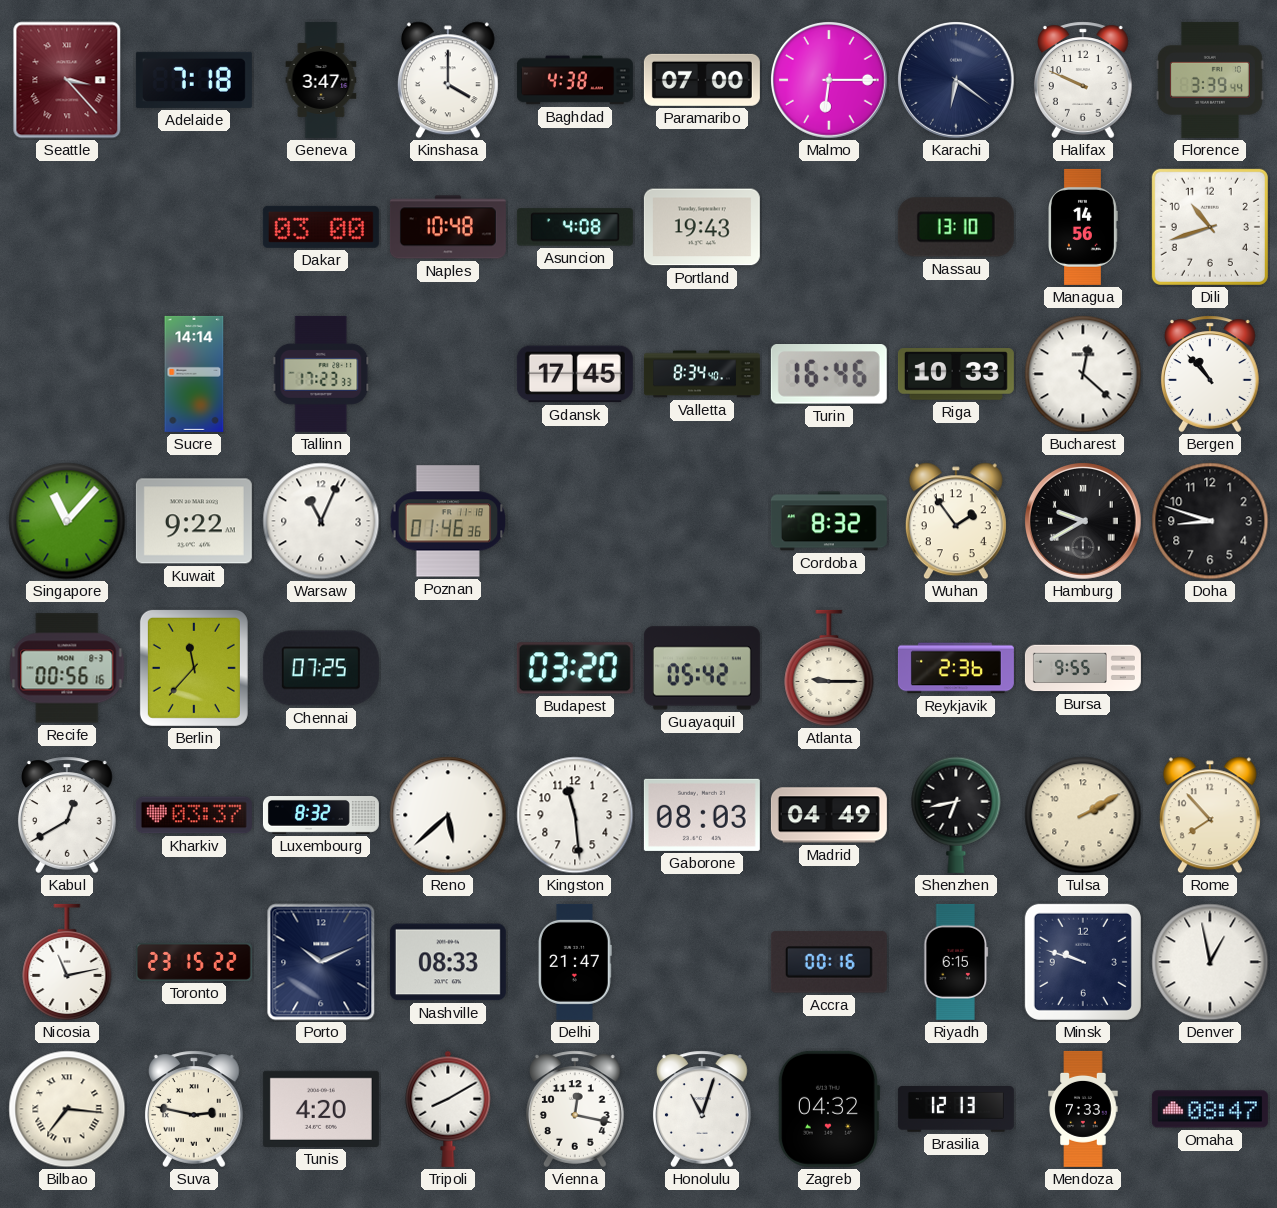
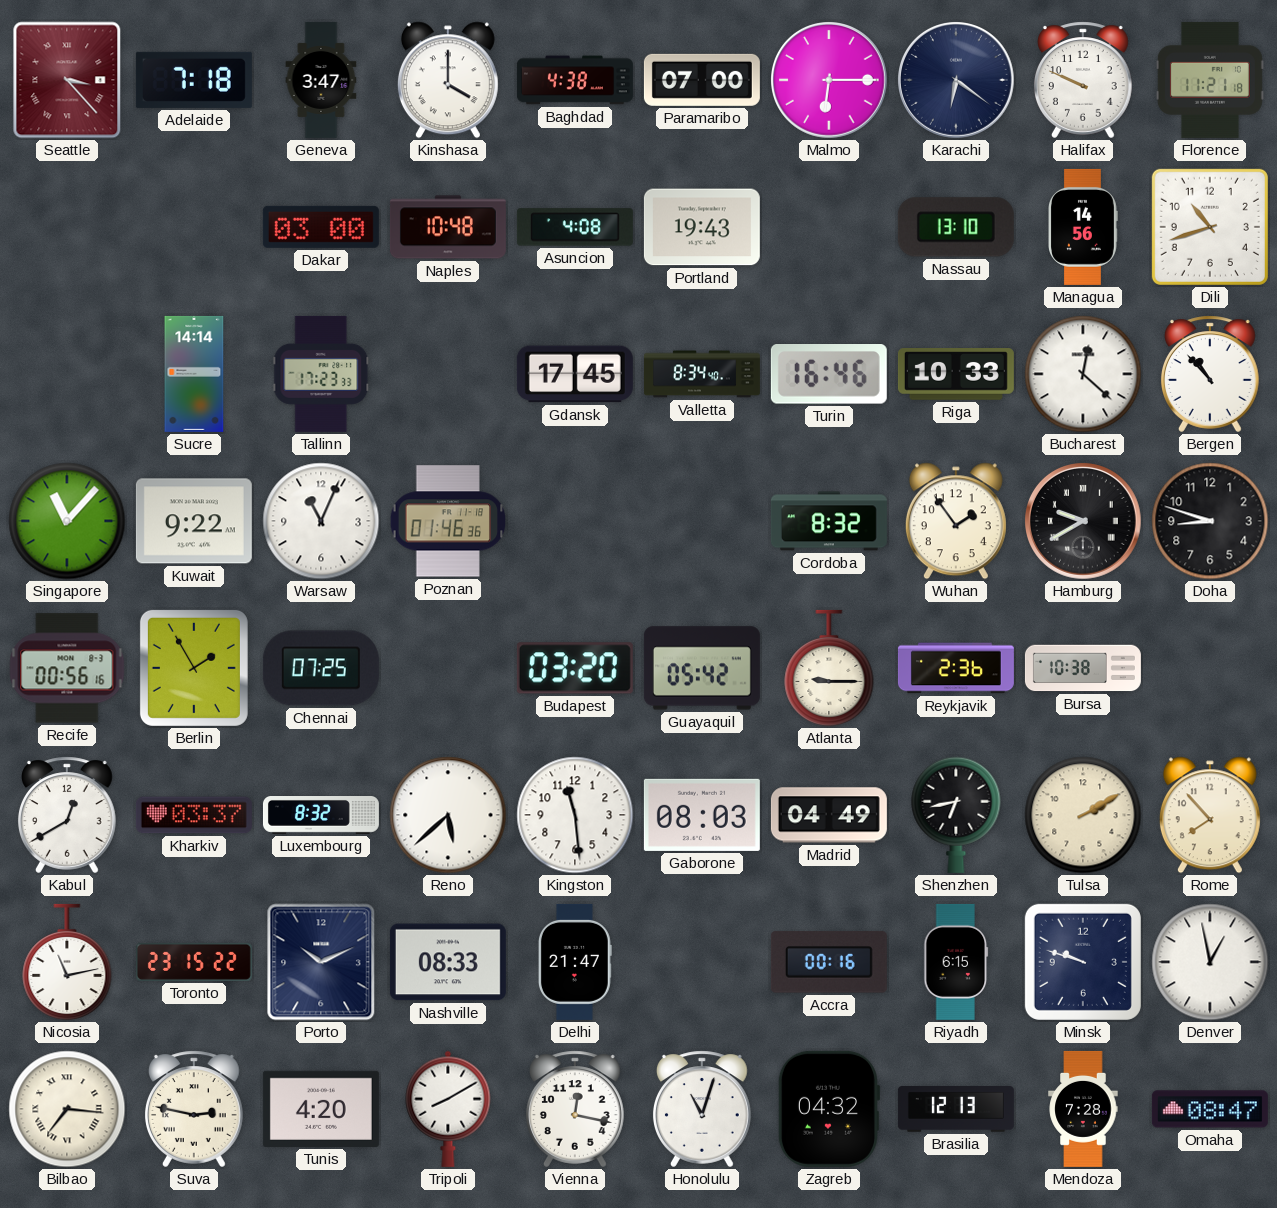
Florence: 3:39 -> 11:21
Berlin: 11:37 -> 1:55
Bursa: 9:55 -> 10:38
Mendoza: 7:33 -> 7:28
